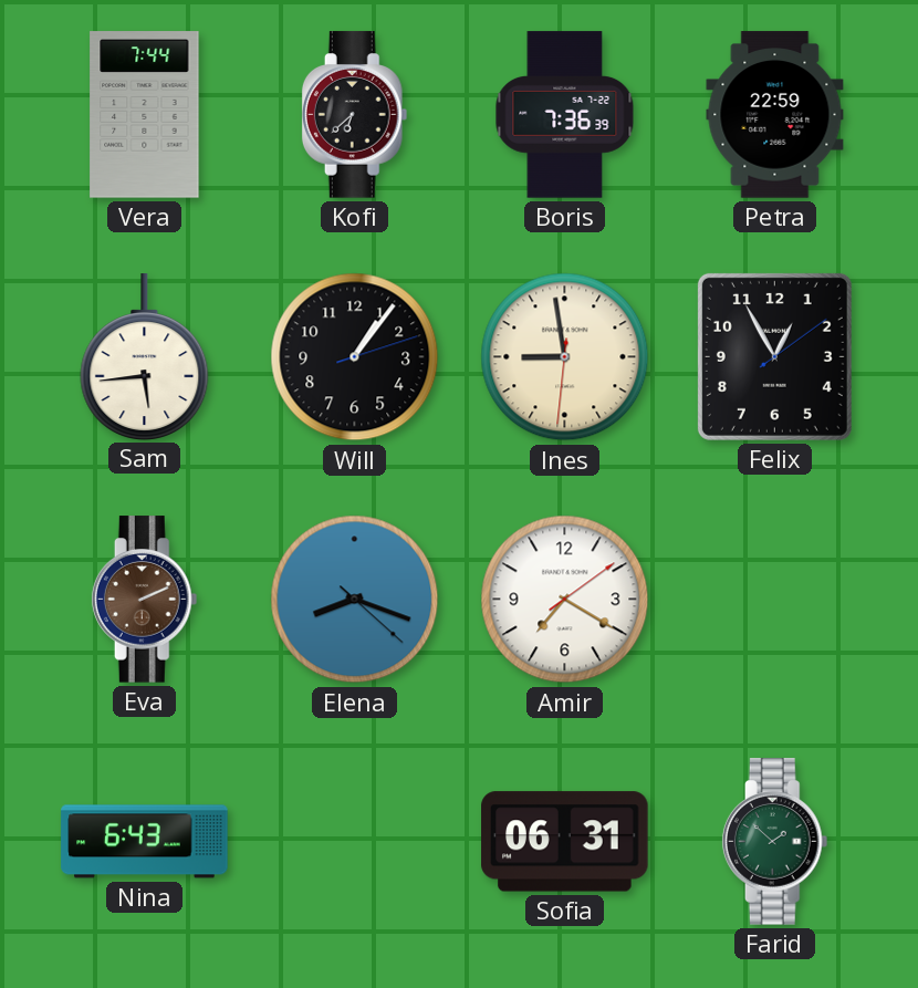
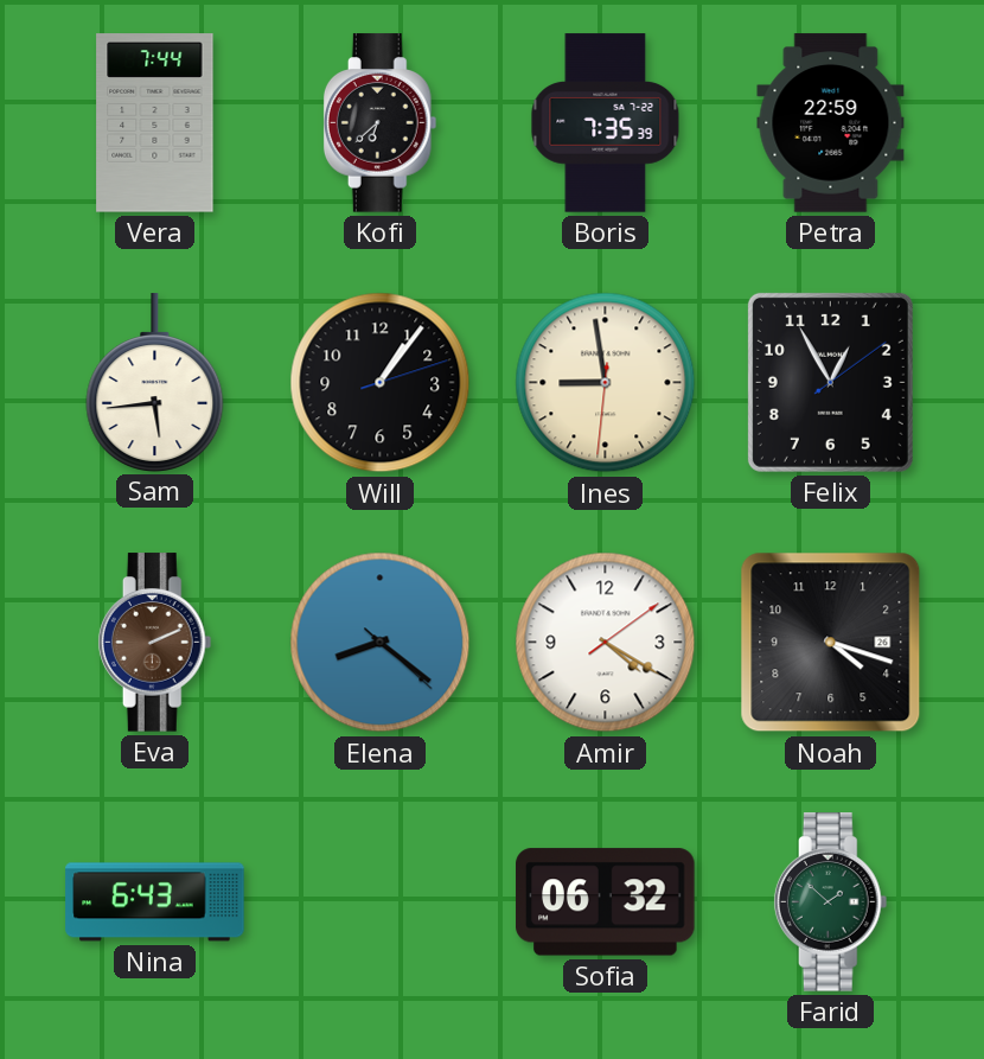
Boris: 7:36 -> 7:35
Elena: 8:18 -> 8:21
Amir: 7:20 -> 4:20
Noah: none -> 4:18
Sofia: 06:31 -> 06:32
